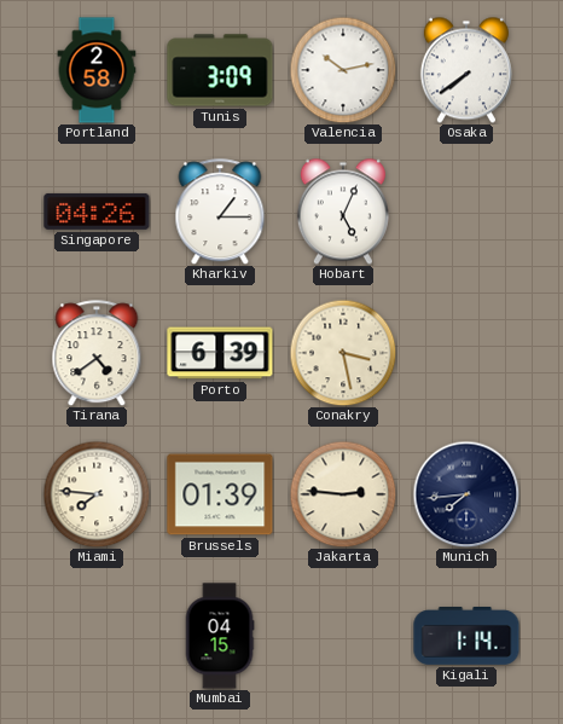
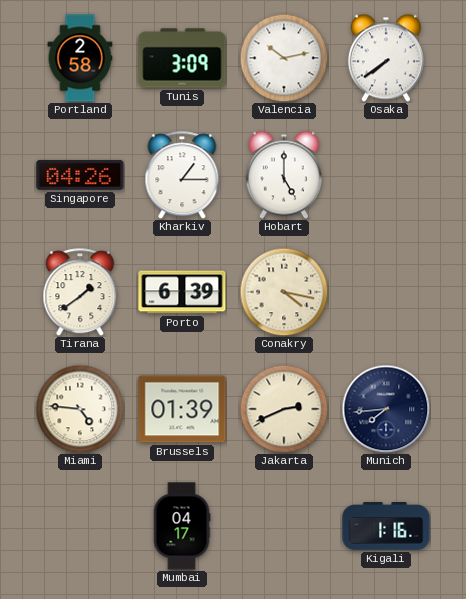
Hobart: 5:04 -> 5:00
Tirana: 4:39 -> 1:39
Conakry: 3:28 -> 4:17
Miami: 7:46 -> 4:46
Jakarta: 2:46 -> 2:41
Mumbai: 04:15 -> 04:17
Kigali: 1:14 -> 1:16
